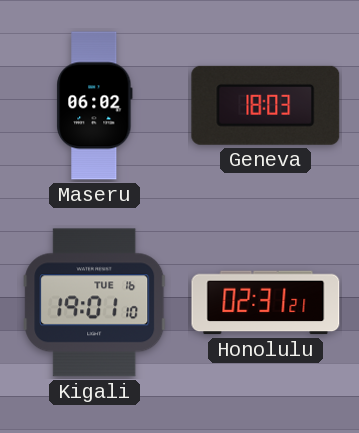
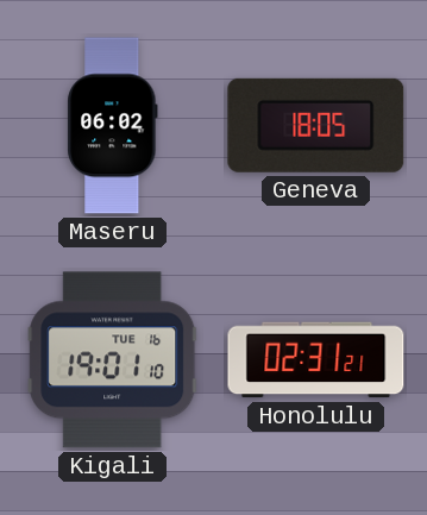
Geneva: 18:03 -> 18:05
